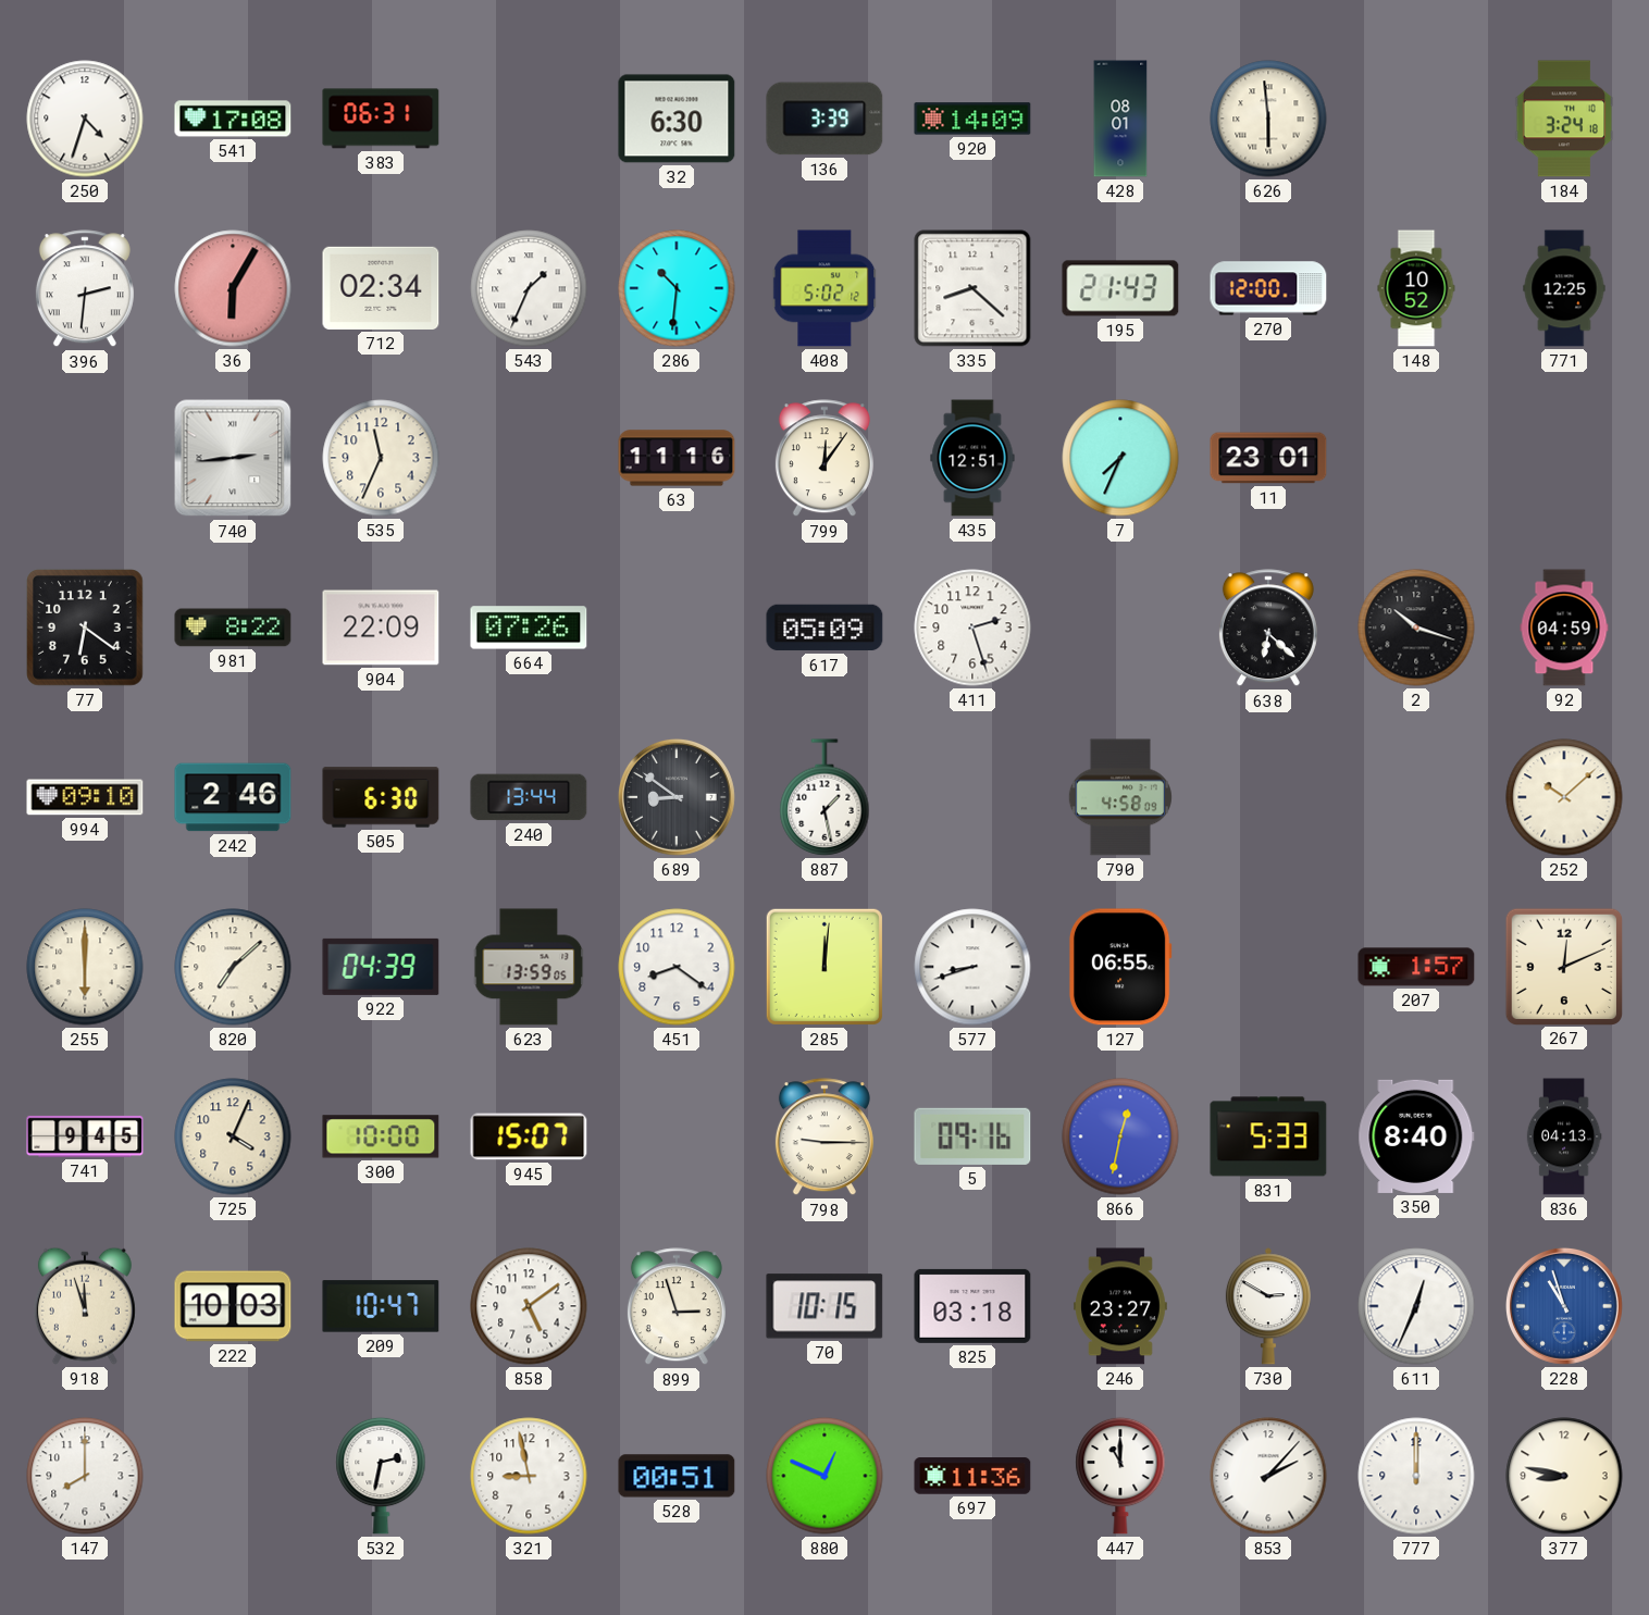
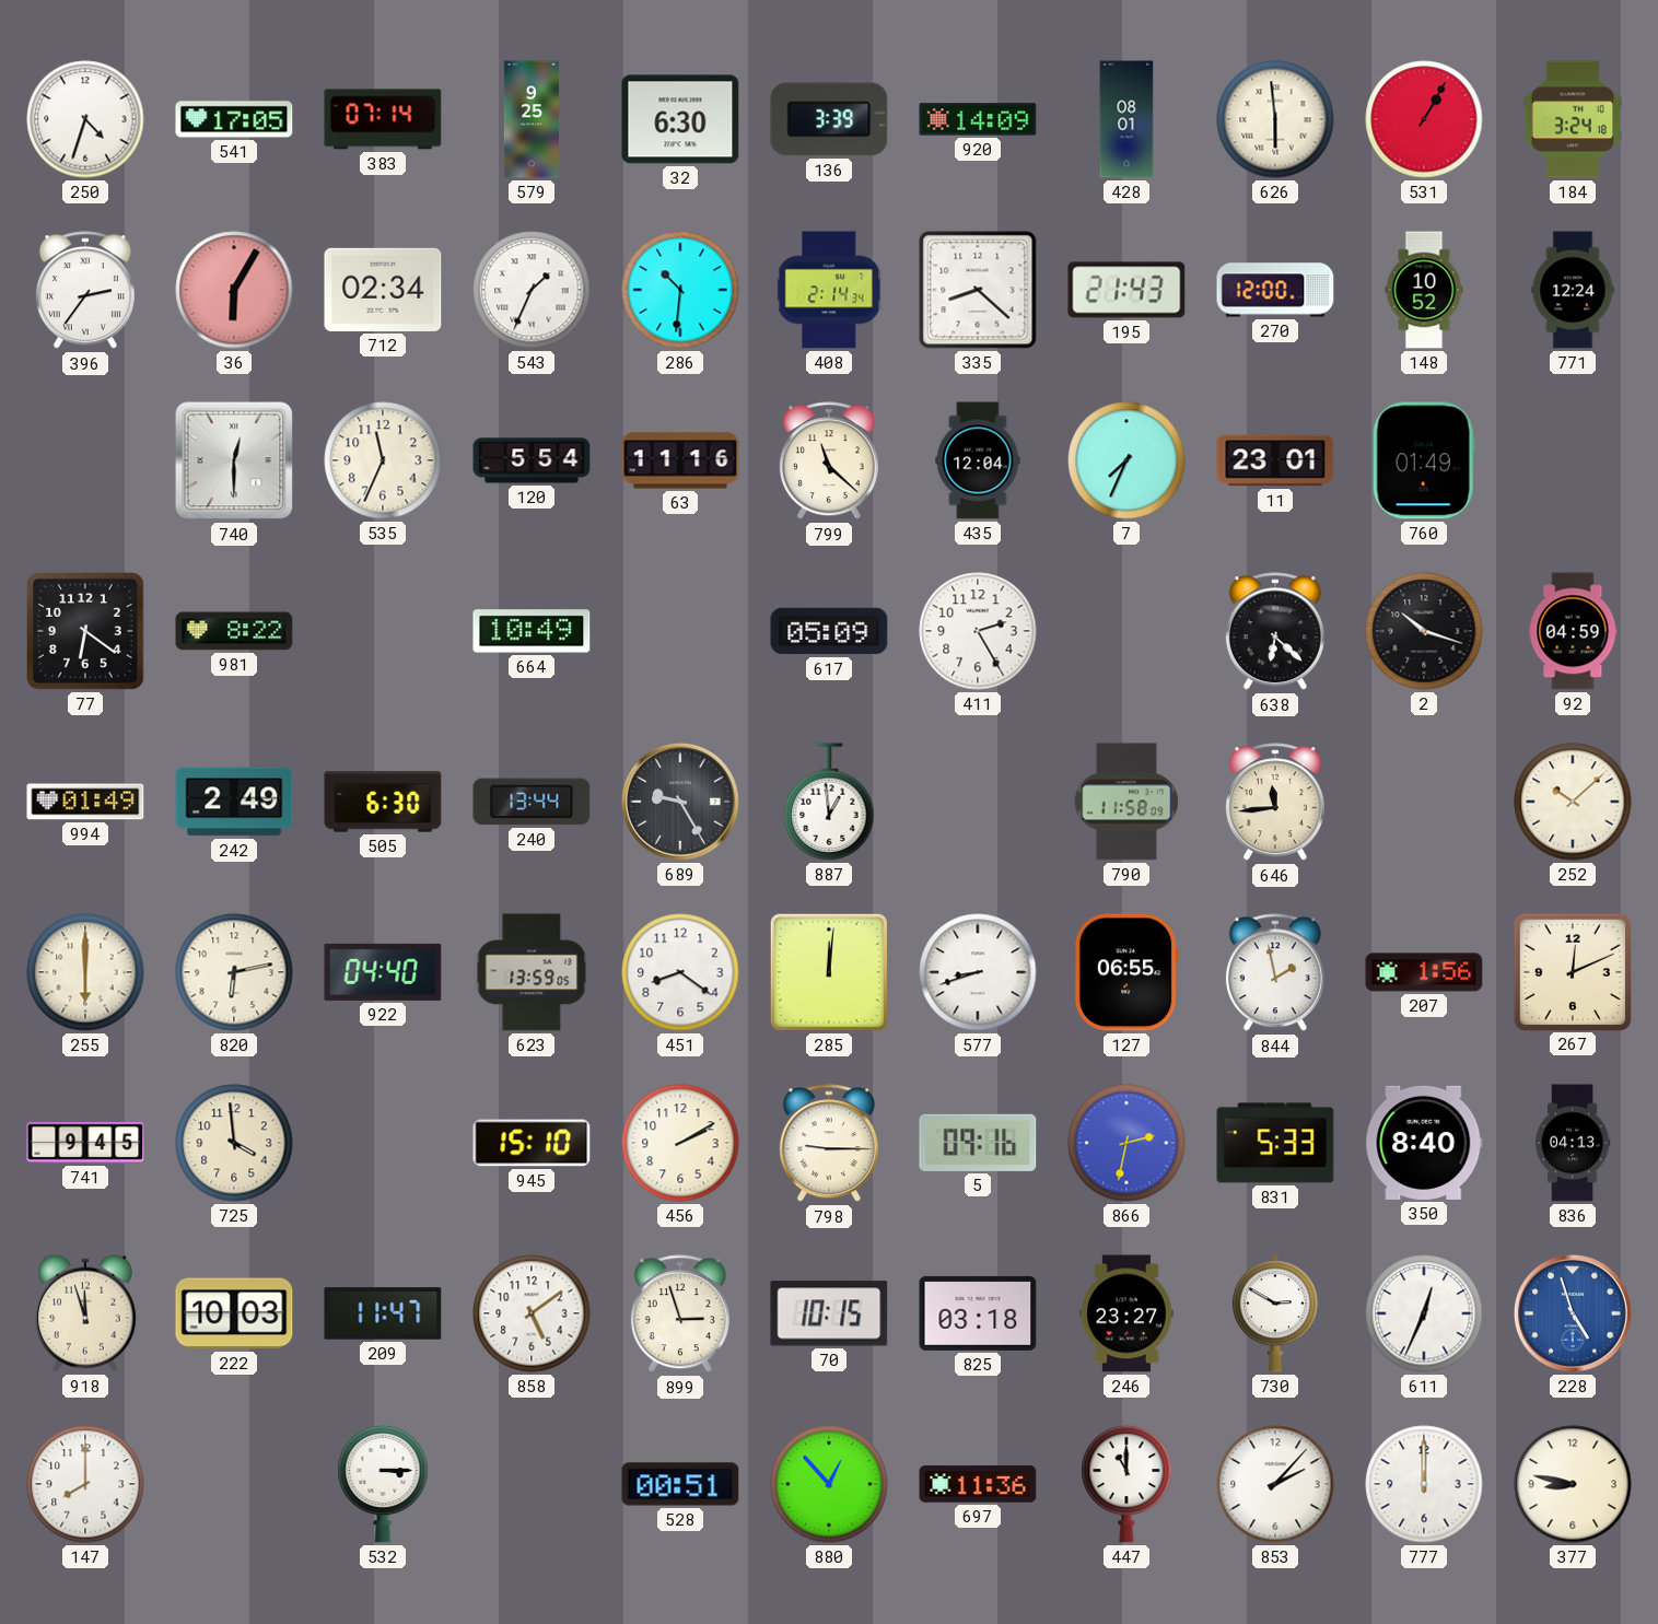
541: 17:08 -> 17:05
383: 06:31 -> 07:14
579: none -> 9:25
531: none -> 1:05
396: 2:31 -> 2:36
408: 5:02 -> 2:14
771: 12:25 -> 12:24
740: 2:44 -> 12:30
120: none -> 5:54
799: 12:06 -> 11:22
435: 12:51 -> 12:04
760: none -> 01:49
904: 22:09 -> none
664: 07:26 -> 10:49
411: 2:27 -> 2:25
994: 09:10 -> 01:49
242: 2:46 -> 2:49
689: 8:51 -> 9:25
887: 1:28 -> 12:59
790: 4:58 -> 11:58
646: none -> 11:44
820: 7:08 -> 6:13
922: 04:39 -> 04:40
844: none -> 1:58
207: 1:57 -> 1:56
725: 4:04 -> 3:59
300: 10:00 -> none
945: 15:07 -> 15:10
456: none -> 2:10
866: 12:32 -> 2:32
209: 10:47 -> 11:47
228: 10:57 -> 4:57
532: 2:32 -> 3:15
321: 8:58 -> none
880: 12:49 -> 12:53
